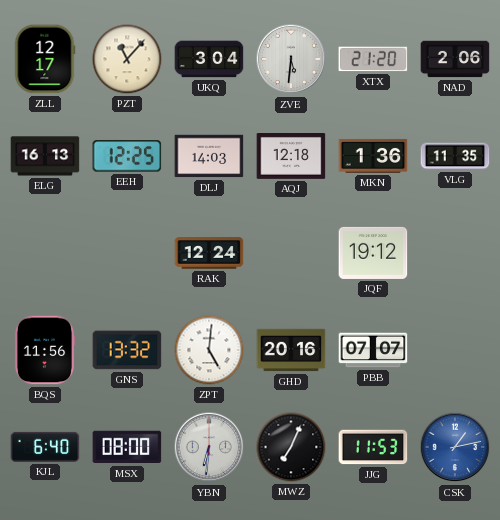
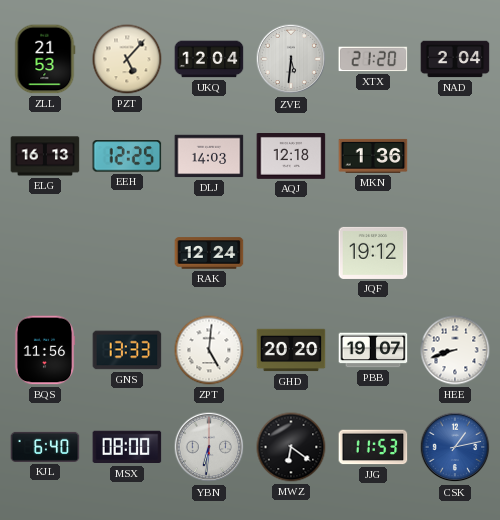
ZLL: 12:17 -> 21:53
PZT: 11:07 -> 5:07
UKQ: 3:04 -> 12:04
NAD: 2:06 -> 2:04
VLG: 11:35 -> none
GNS: 13:32 -> 13:33
GHD: 20:16 -> 20:20
PBB: 07:07 -> 19:07
HEE: none -> 8:42
MWZ: 7:04 -> 6:21
